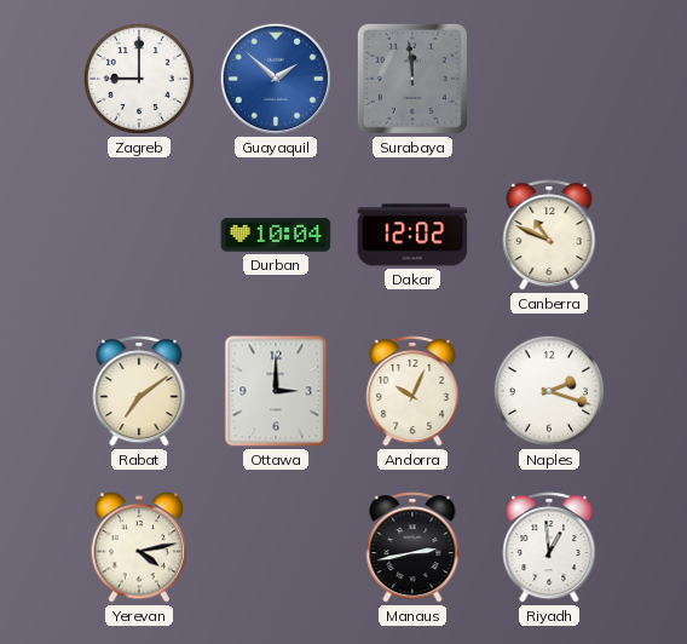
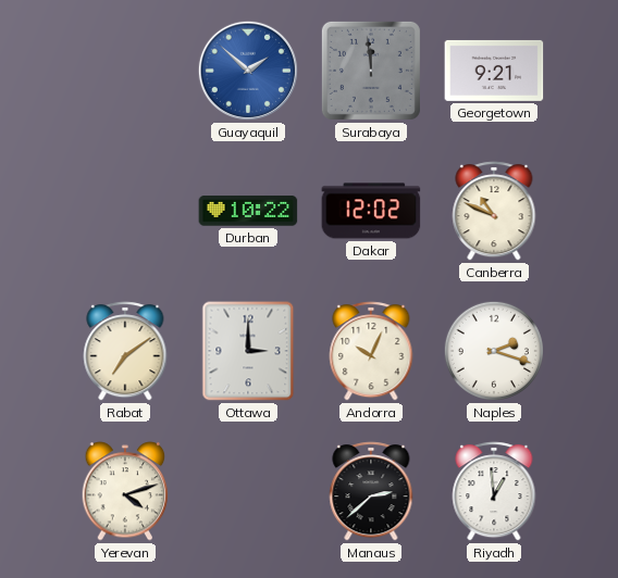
Zagreb: 9:00 -> none
Georgetown: none -> 9:21
Durban: 10:04 -> 10:22
Yerevan: 4:13 -> 4:12
Manaus: 2:43 -> 2:38
